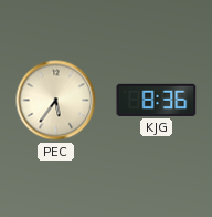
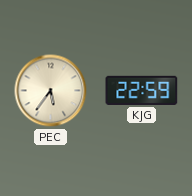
KJG: 8:36 -> 22:59
